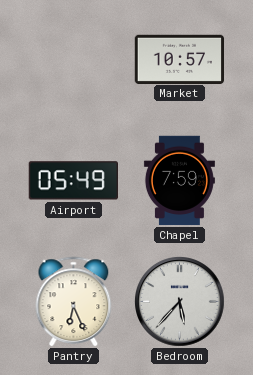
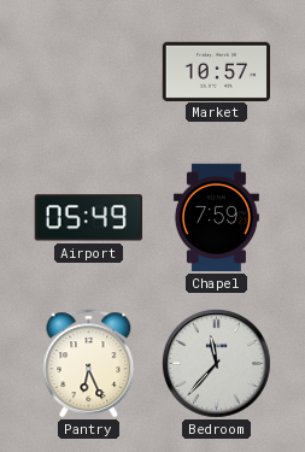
Bedroom: 5:37 -> 11:37
